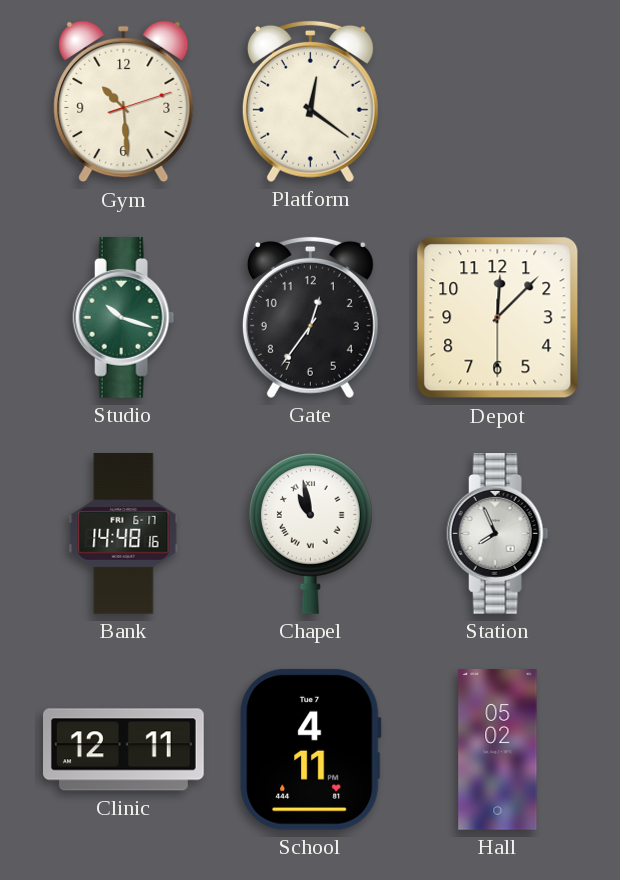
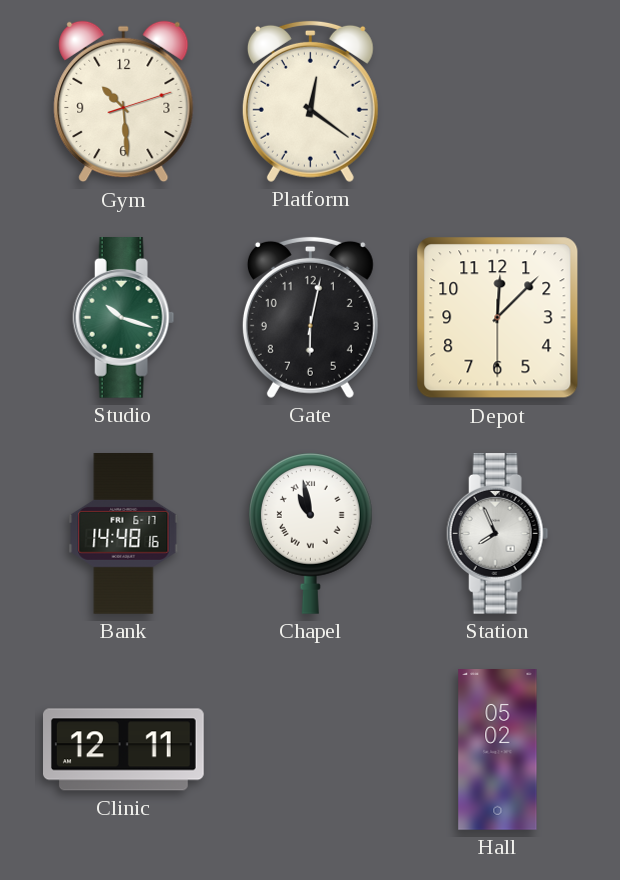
Gate: 12:36 -> 6:02
School: 4:11 -> none
